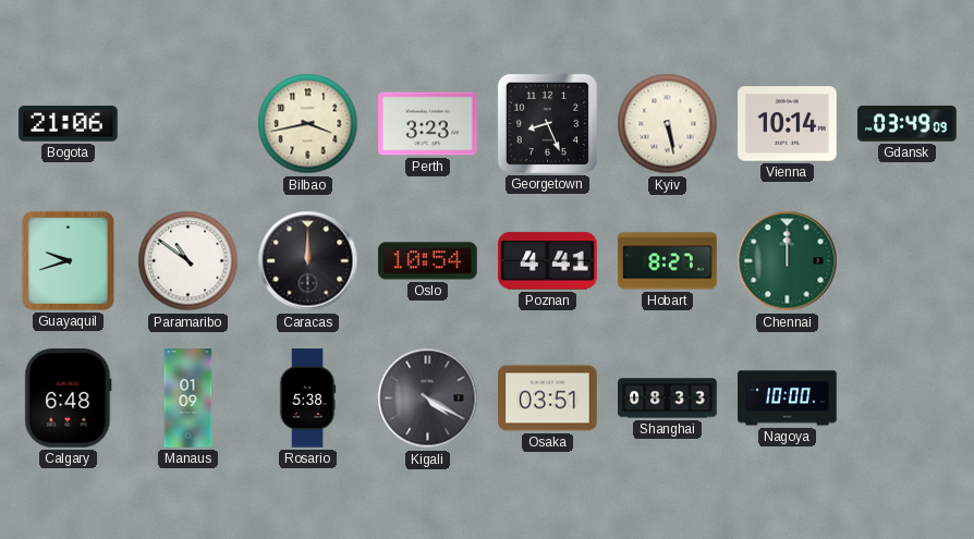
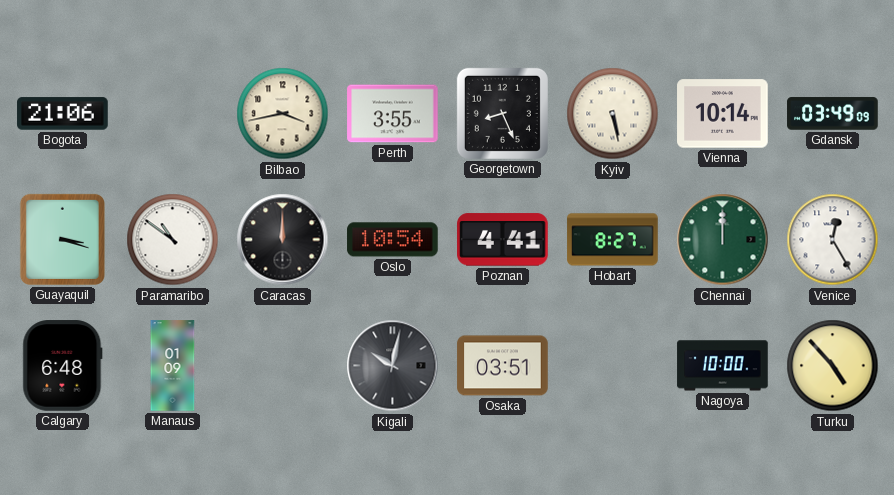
Perth: 3:23 -> 3:55
Guayaquil: 9:42 -> 3:18
Venice: none -> 12:25
Rosario: 5:38 -> none
Kigali: 4:20 -> 10:02
Shanghai: 08:33 -> none
Turku: none -> 4:53
